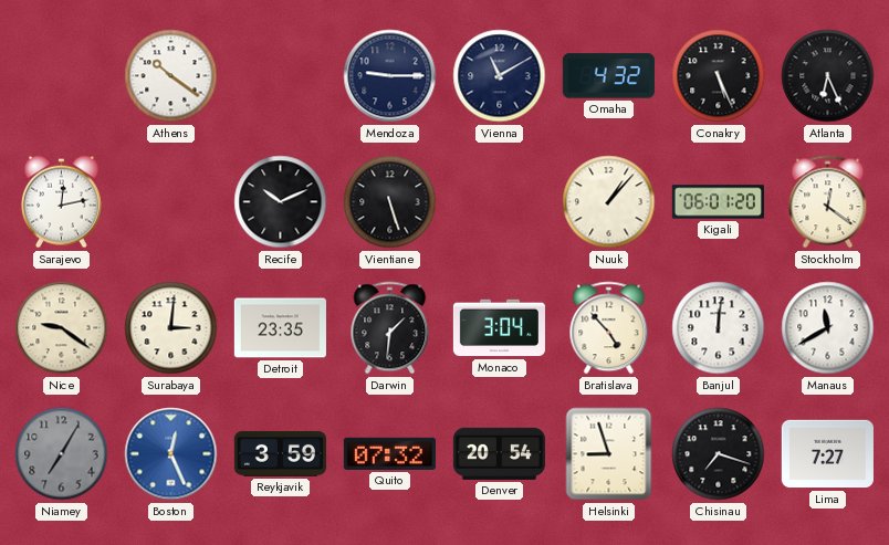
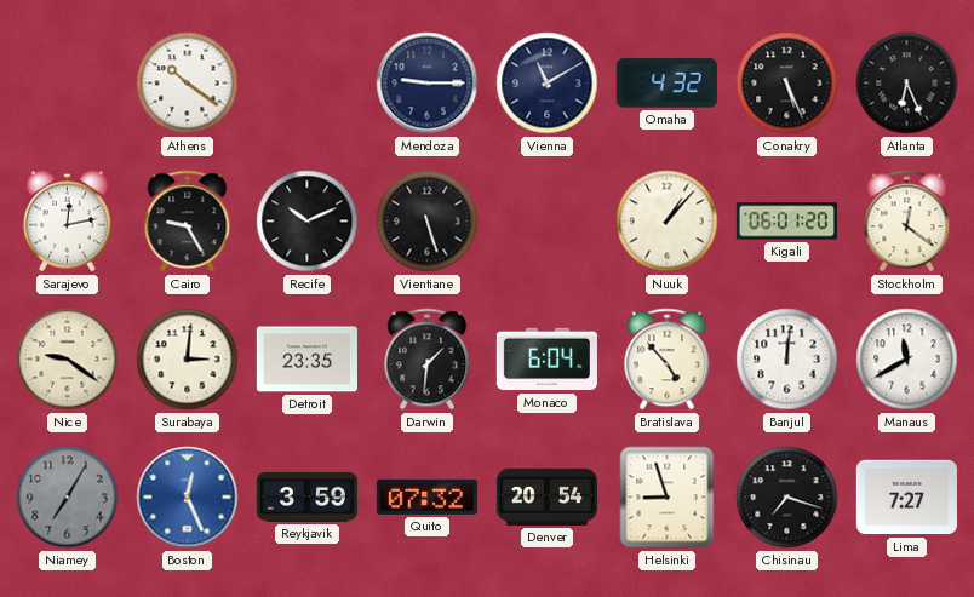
Cairo: none -> 9:25
Monaco: 3:04 -> 6:04
